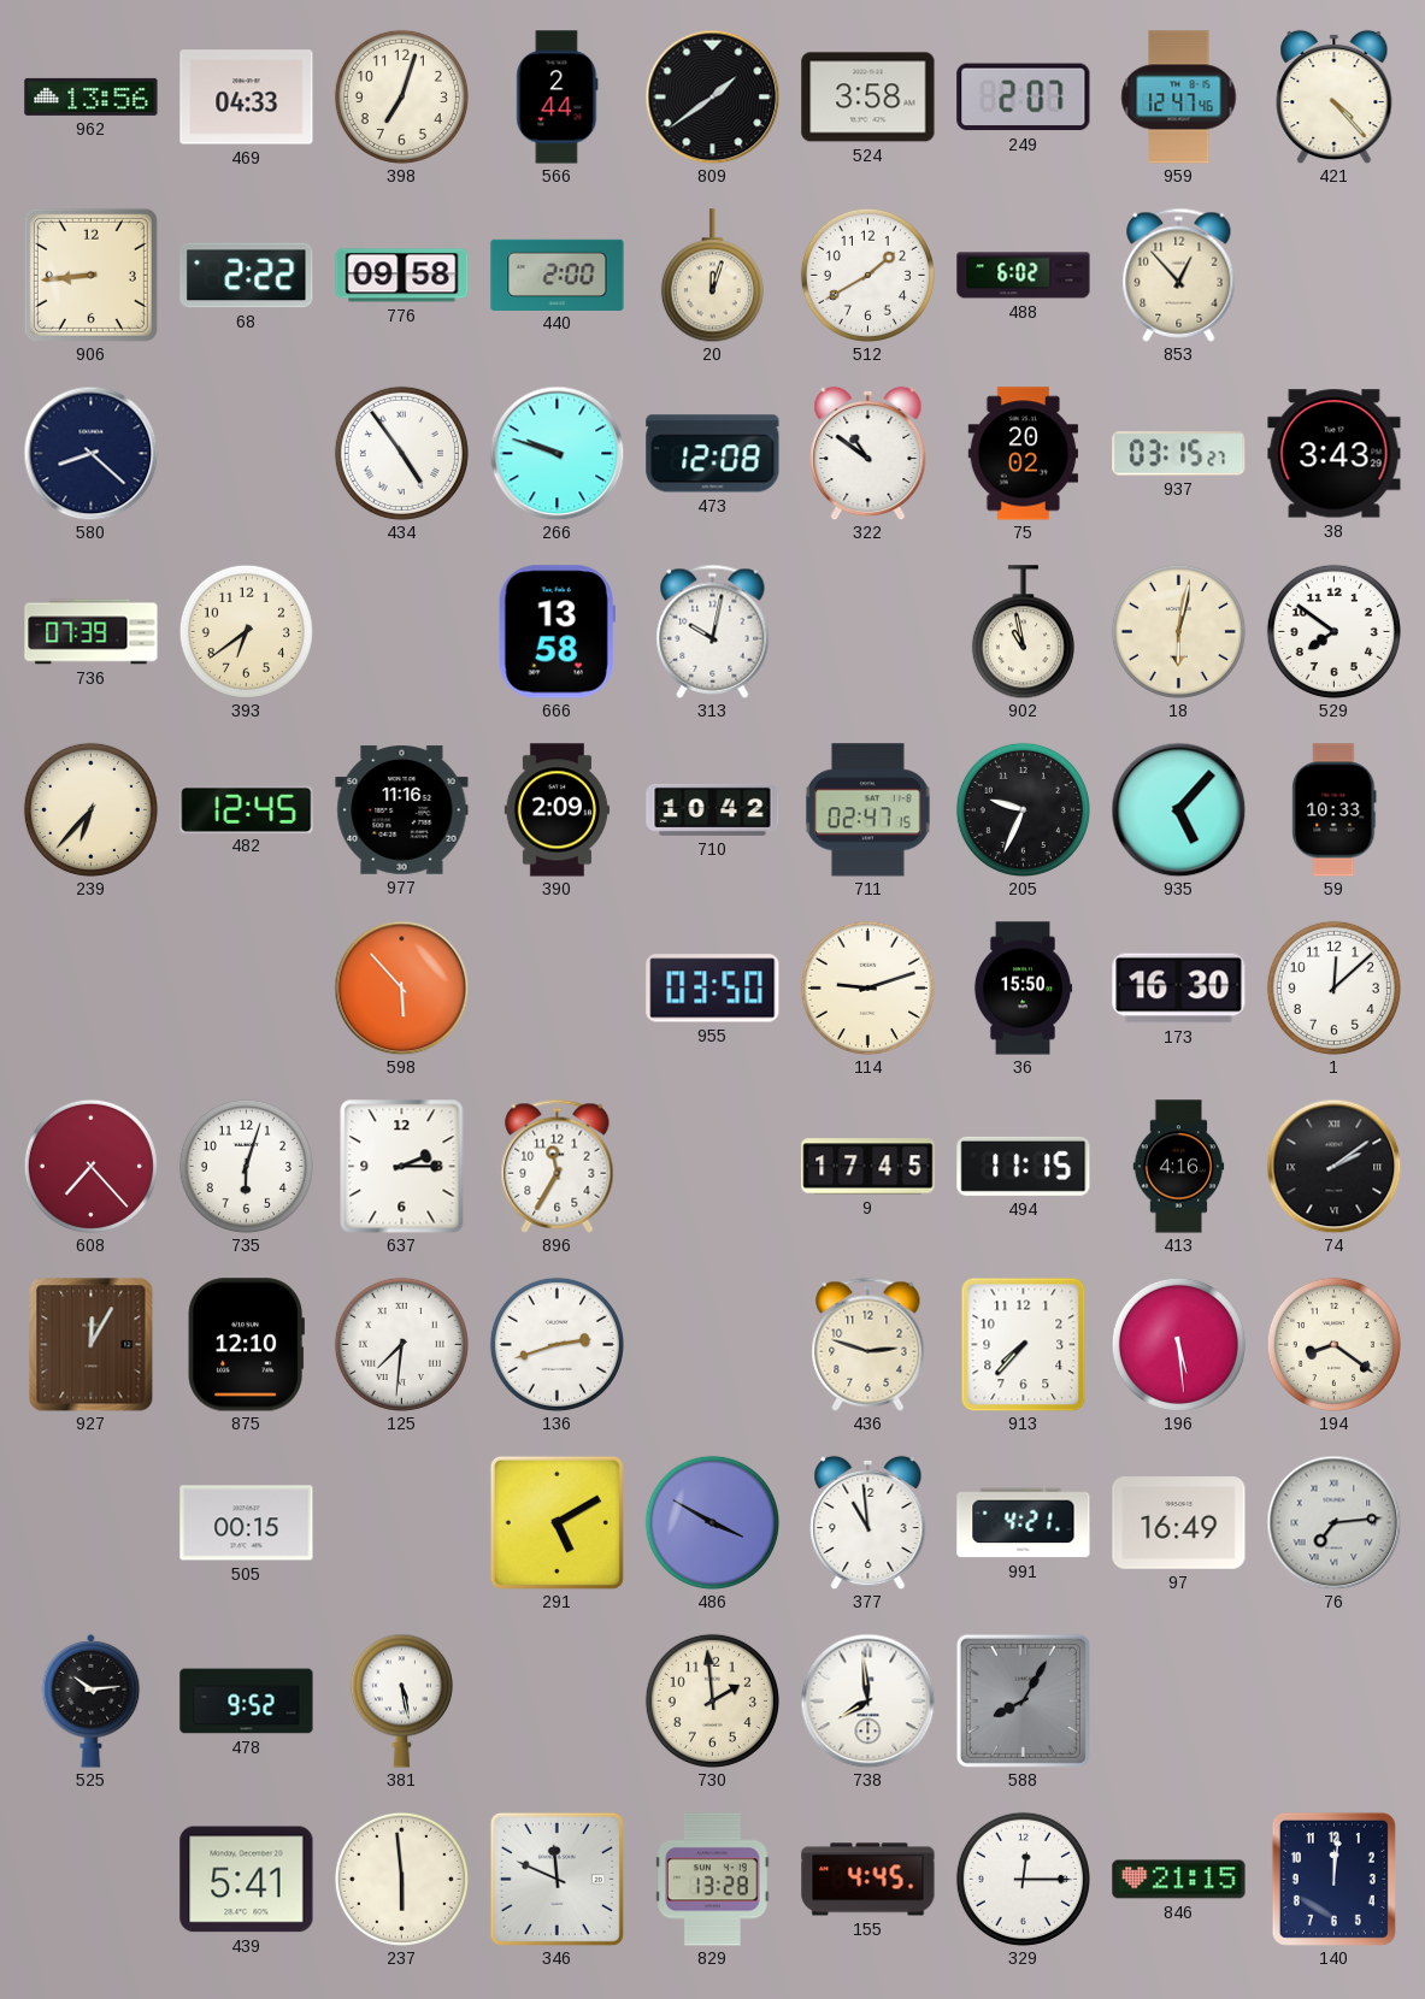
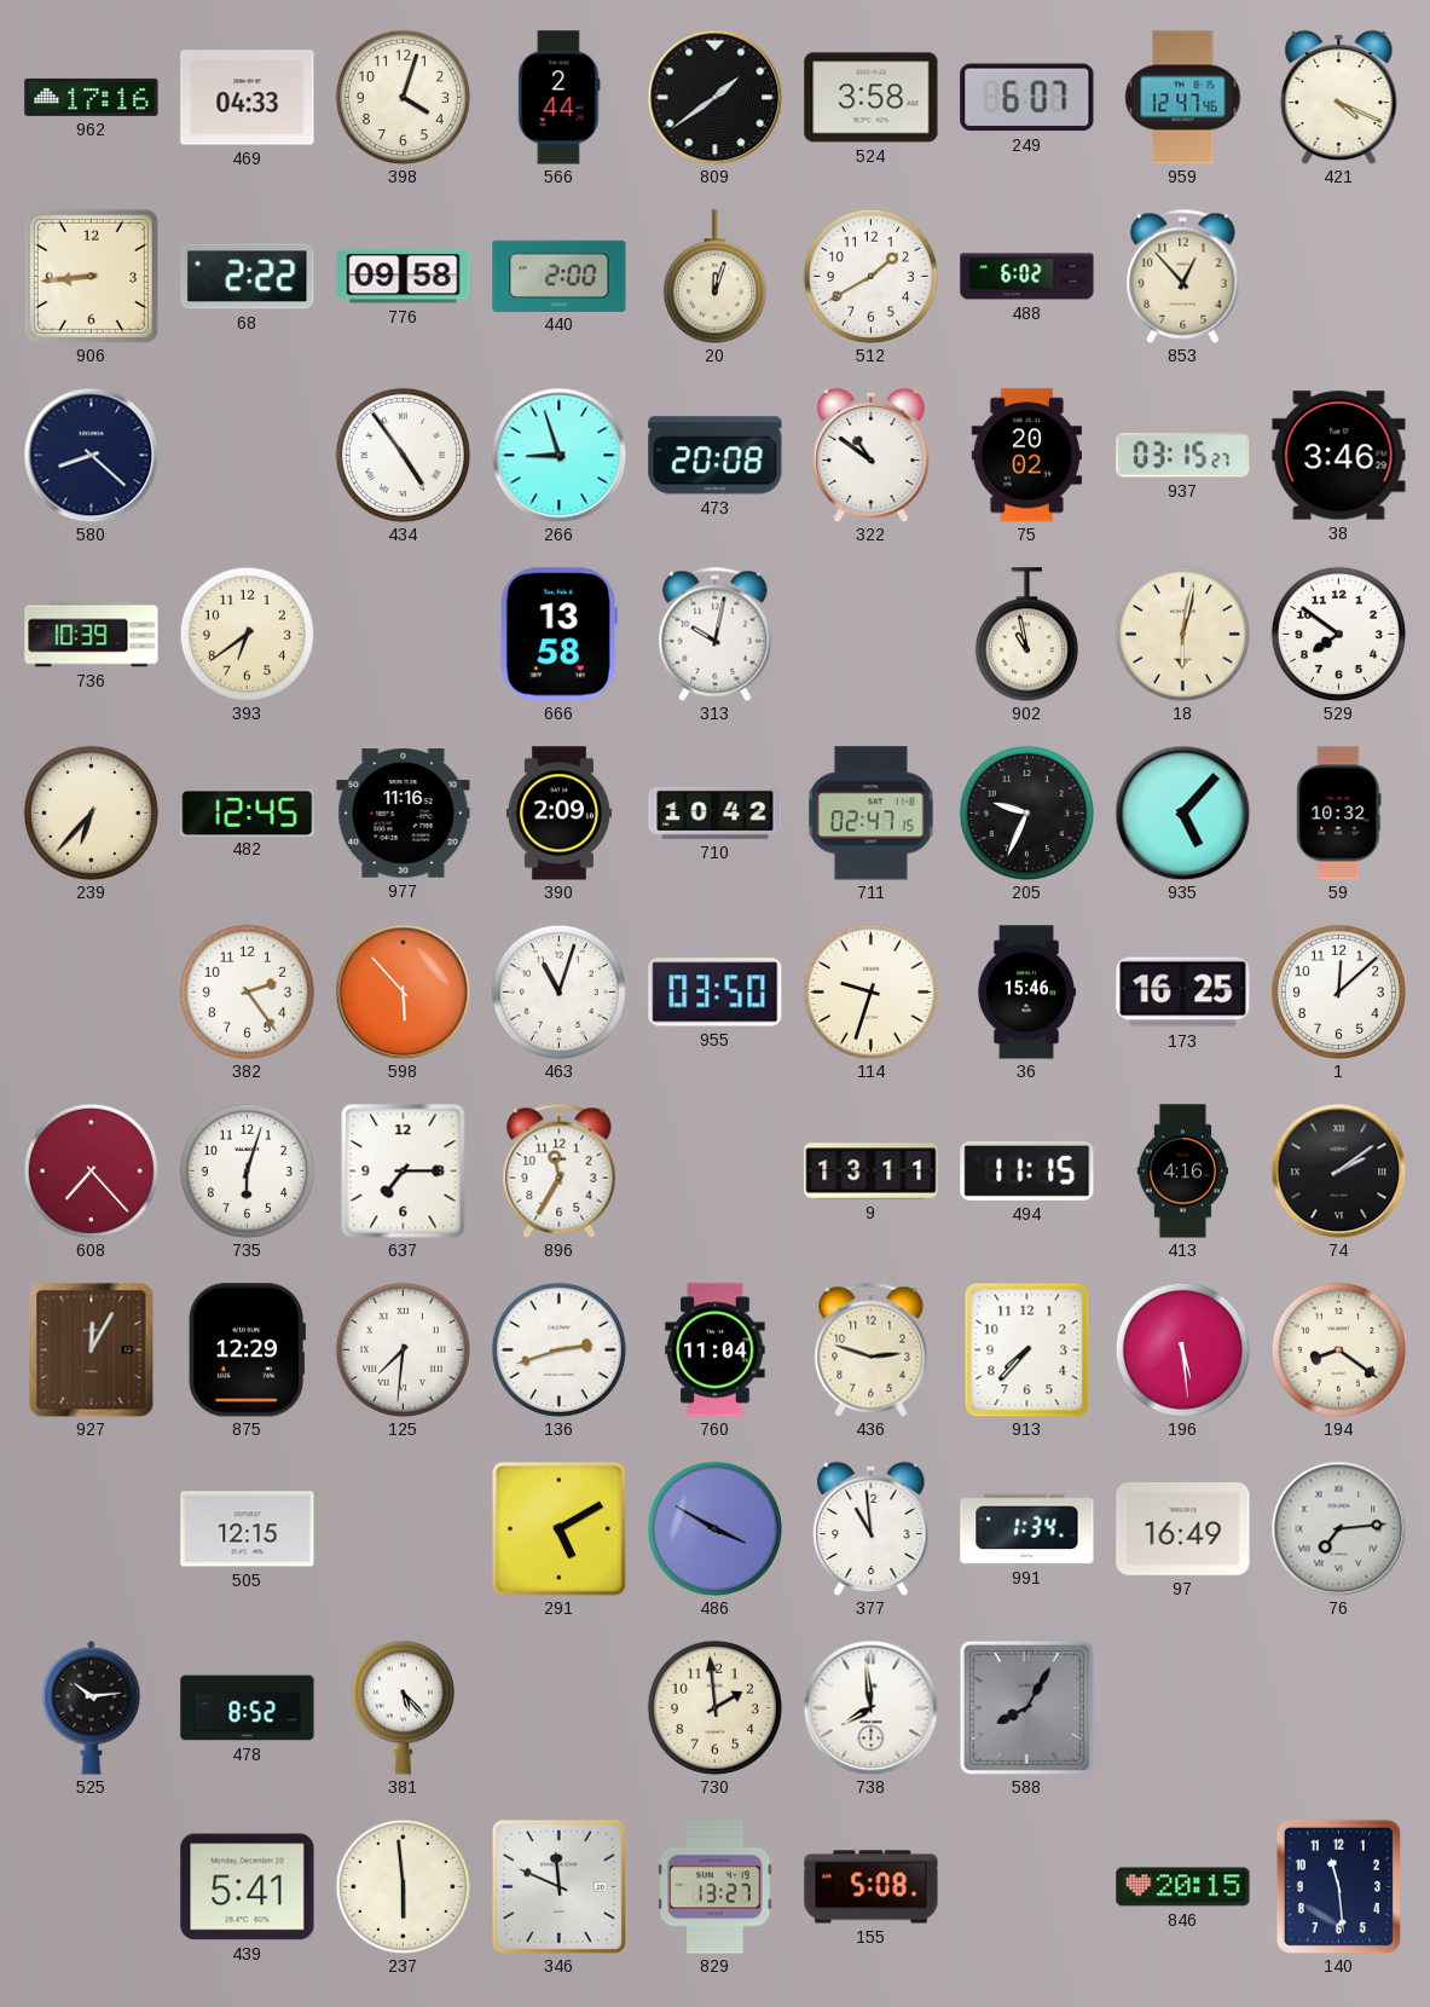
962: 13:56 -> 17:16
398: 7:03 -> 4:03
249: 2:07 -> 6:07
421: 4:23 -> 4:19
266: 9:48 -> 8:57
473: 12:08 -> 20:08
38: 3:43 -> 3:46
736: 07:39 -> 10:39
59: 10:33 -> 10:32
382: none -> 2:24
463: none -> 11:03
114: 9:12 -> 9:33
36: 15:50 -> 15:46
173: 16:30 -> 16:25
637: 2:15 -> 7:15
9: 17:45 -> 13:11
875: 12:10 -> 12:29
760: none -> 11:04
505: 00:15 -> 12:15
991: 4:21 -> 1:34
478: 9:52 -> 8:52
381: 5:28 -> 5:23
829: 13:28 -> 13:27
155: 4:45 -> 5:08
329: 12:15 -> none
846: 21:15 -> 20:15
140: 12:01 -> 11:29
